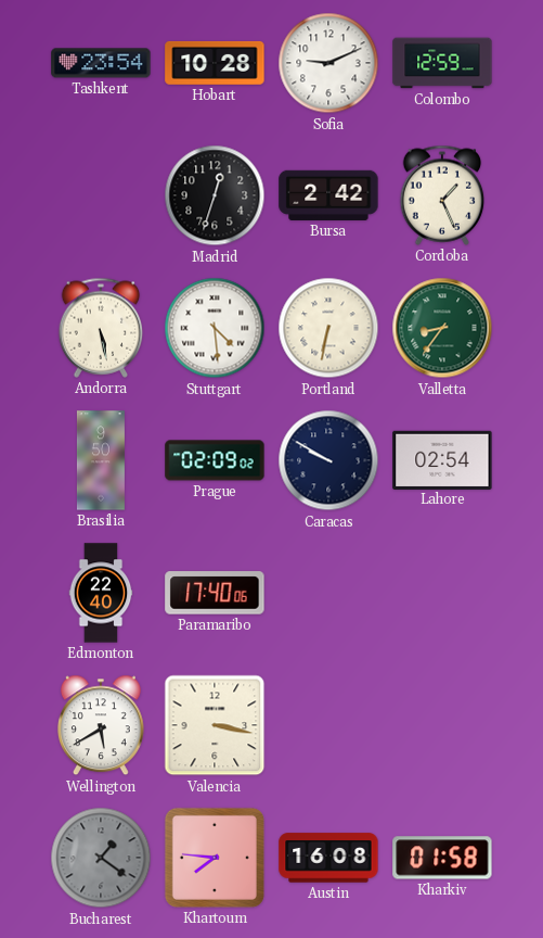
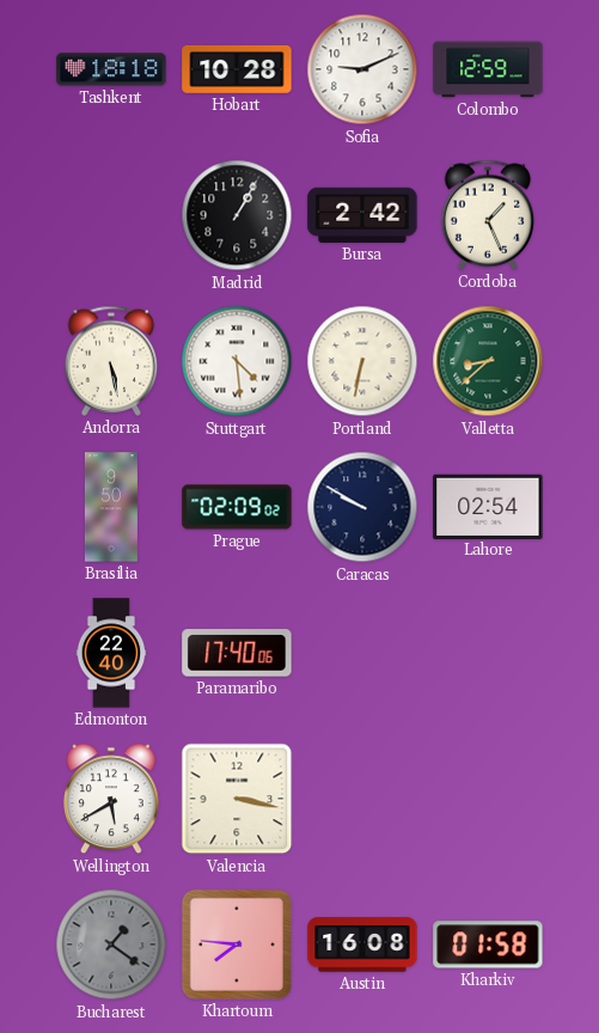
Tashkent: 23:54 -> 18:18
Madrid: 12:33 -> 1:05
Valletta: 8:36 -> 8:38
